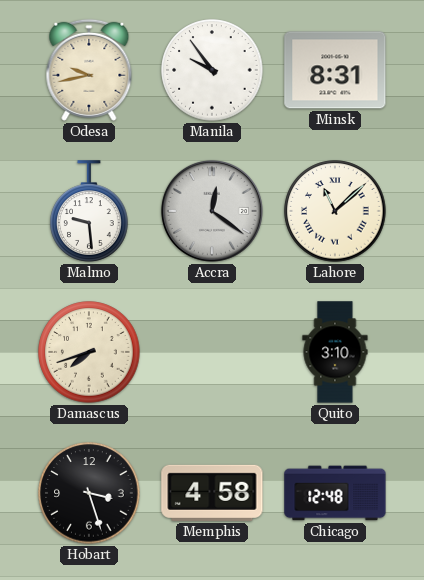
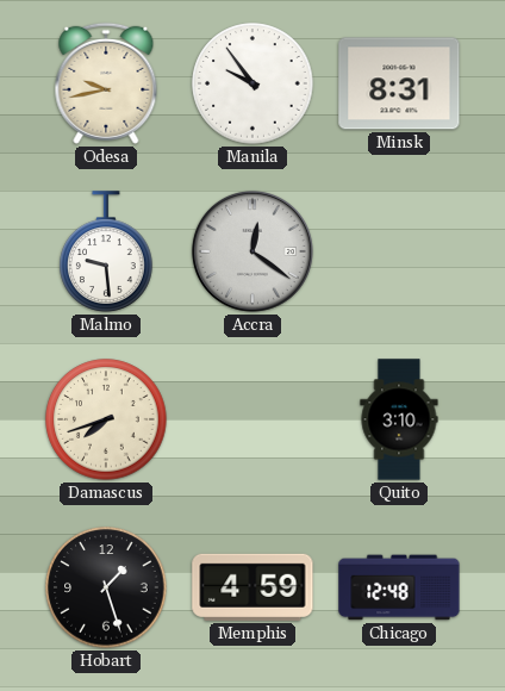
Lahore: 11:08 -> none
Hobart: 3:27 -> 1:27
Memphis: 4:58 -> 4:59
